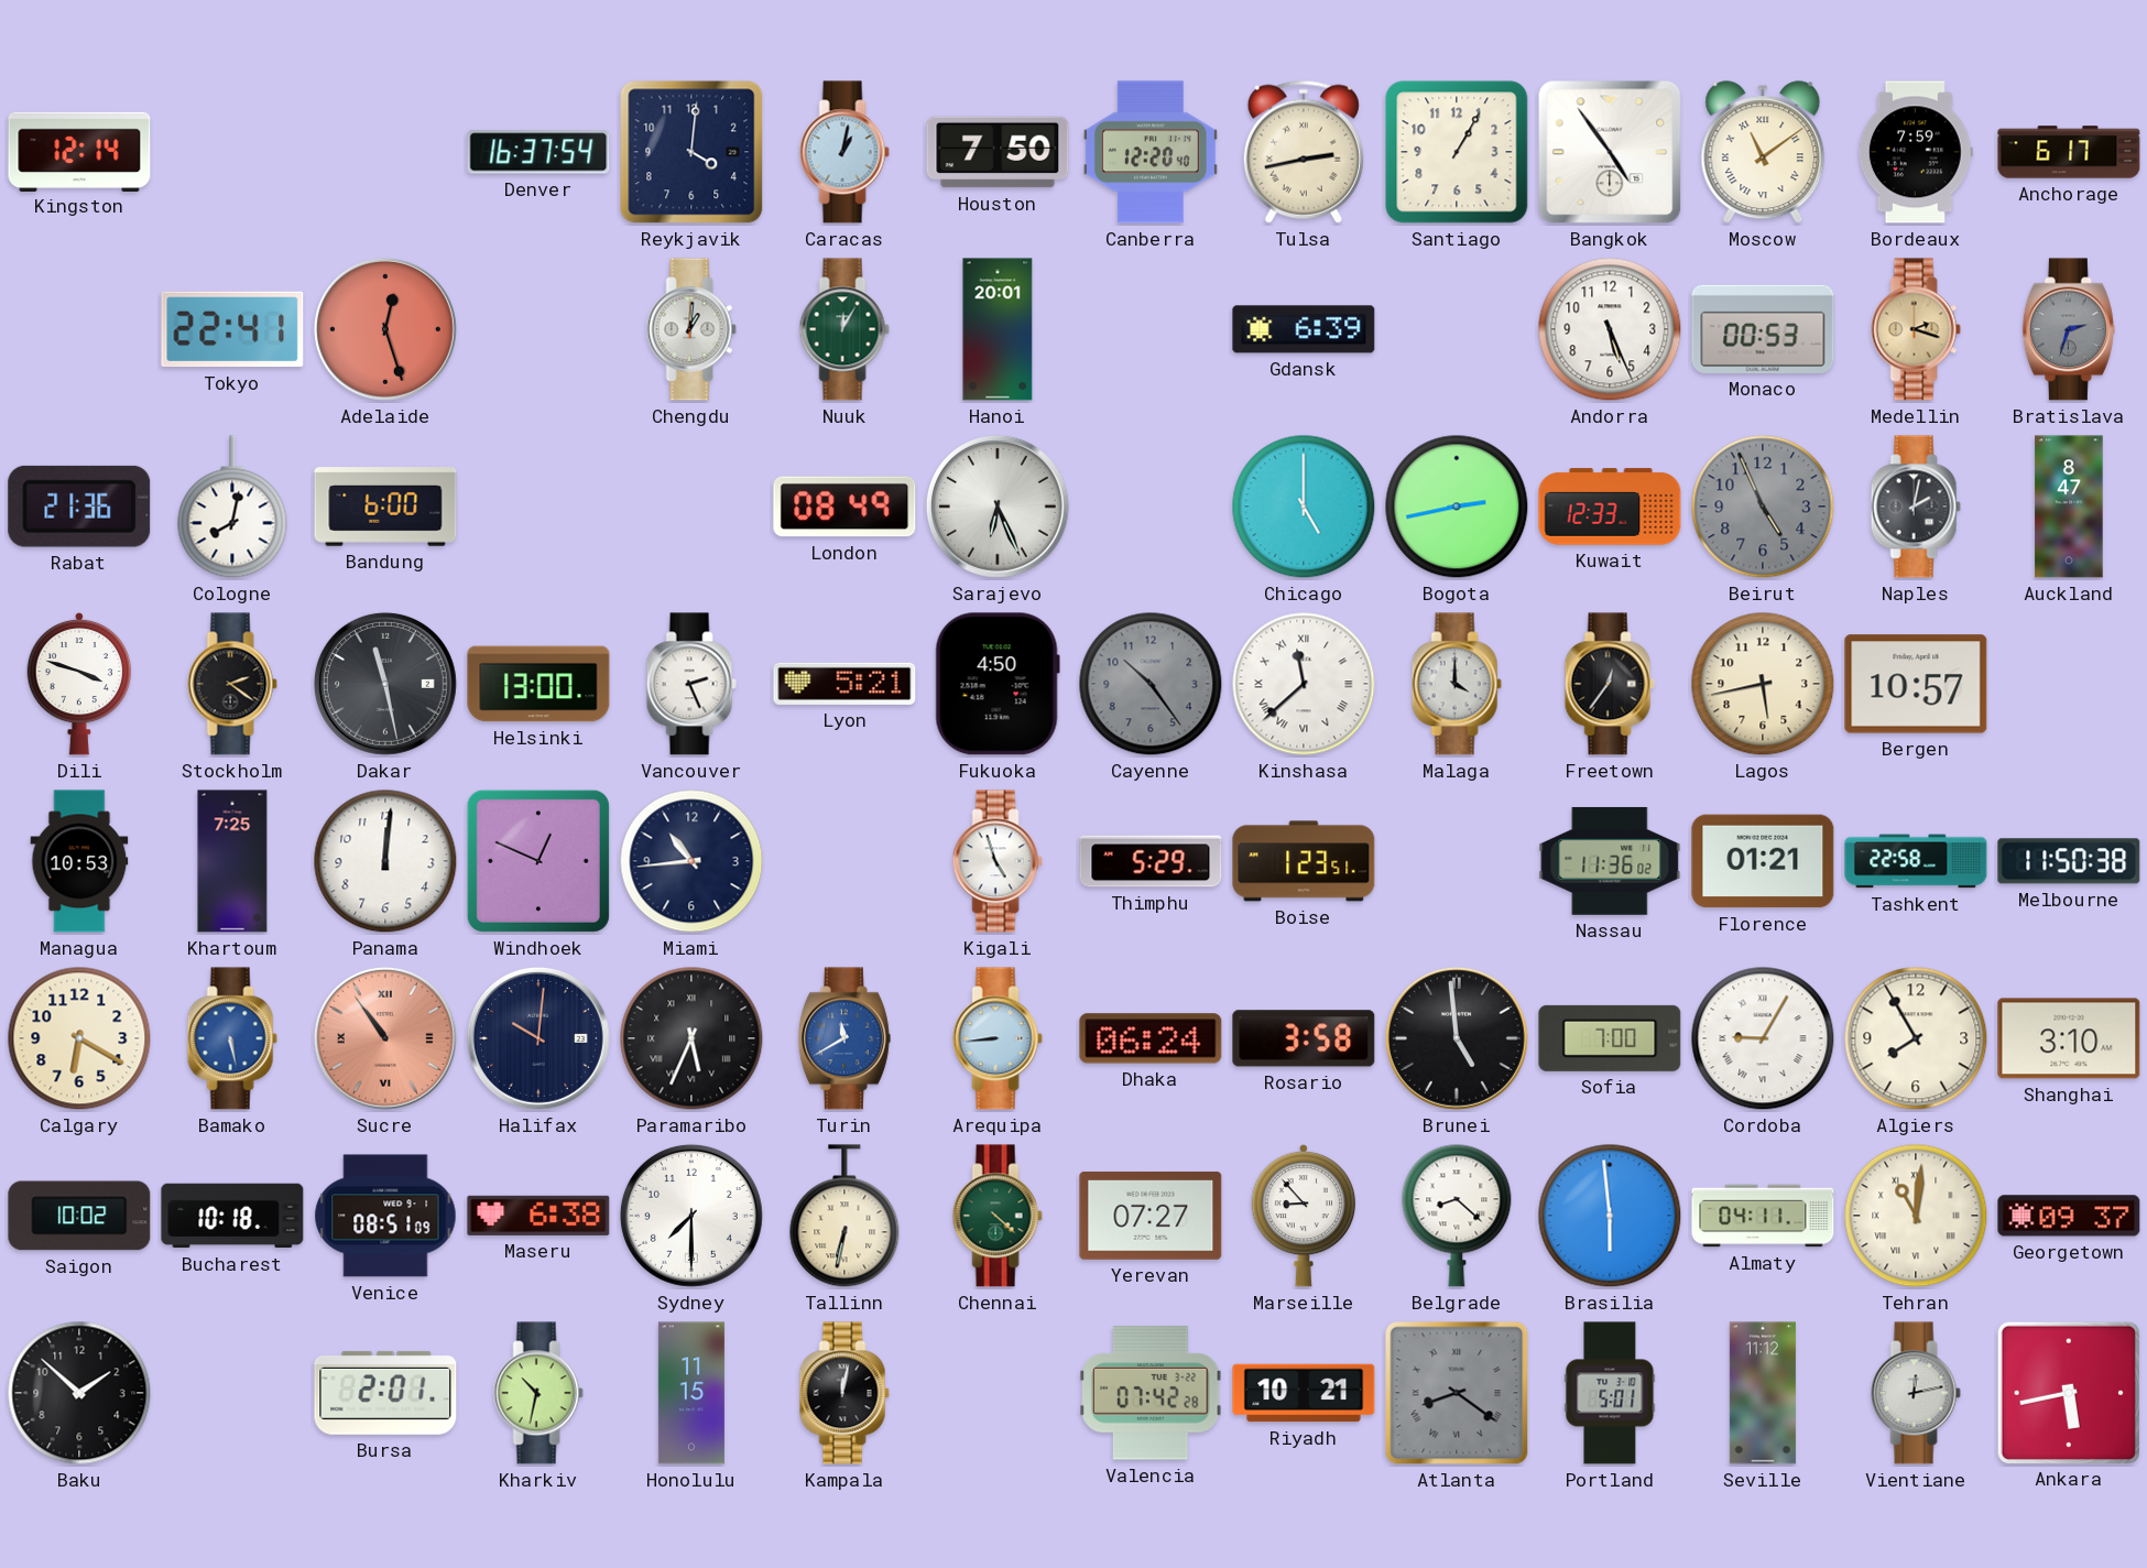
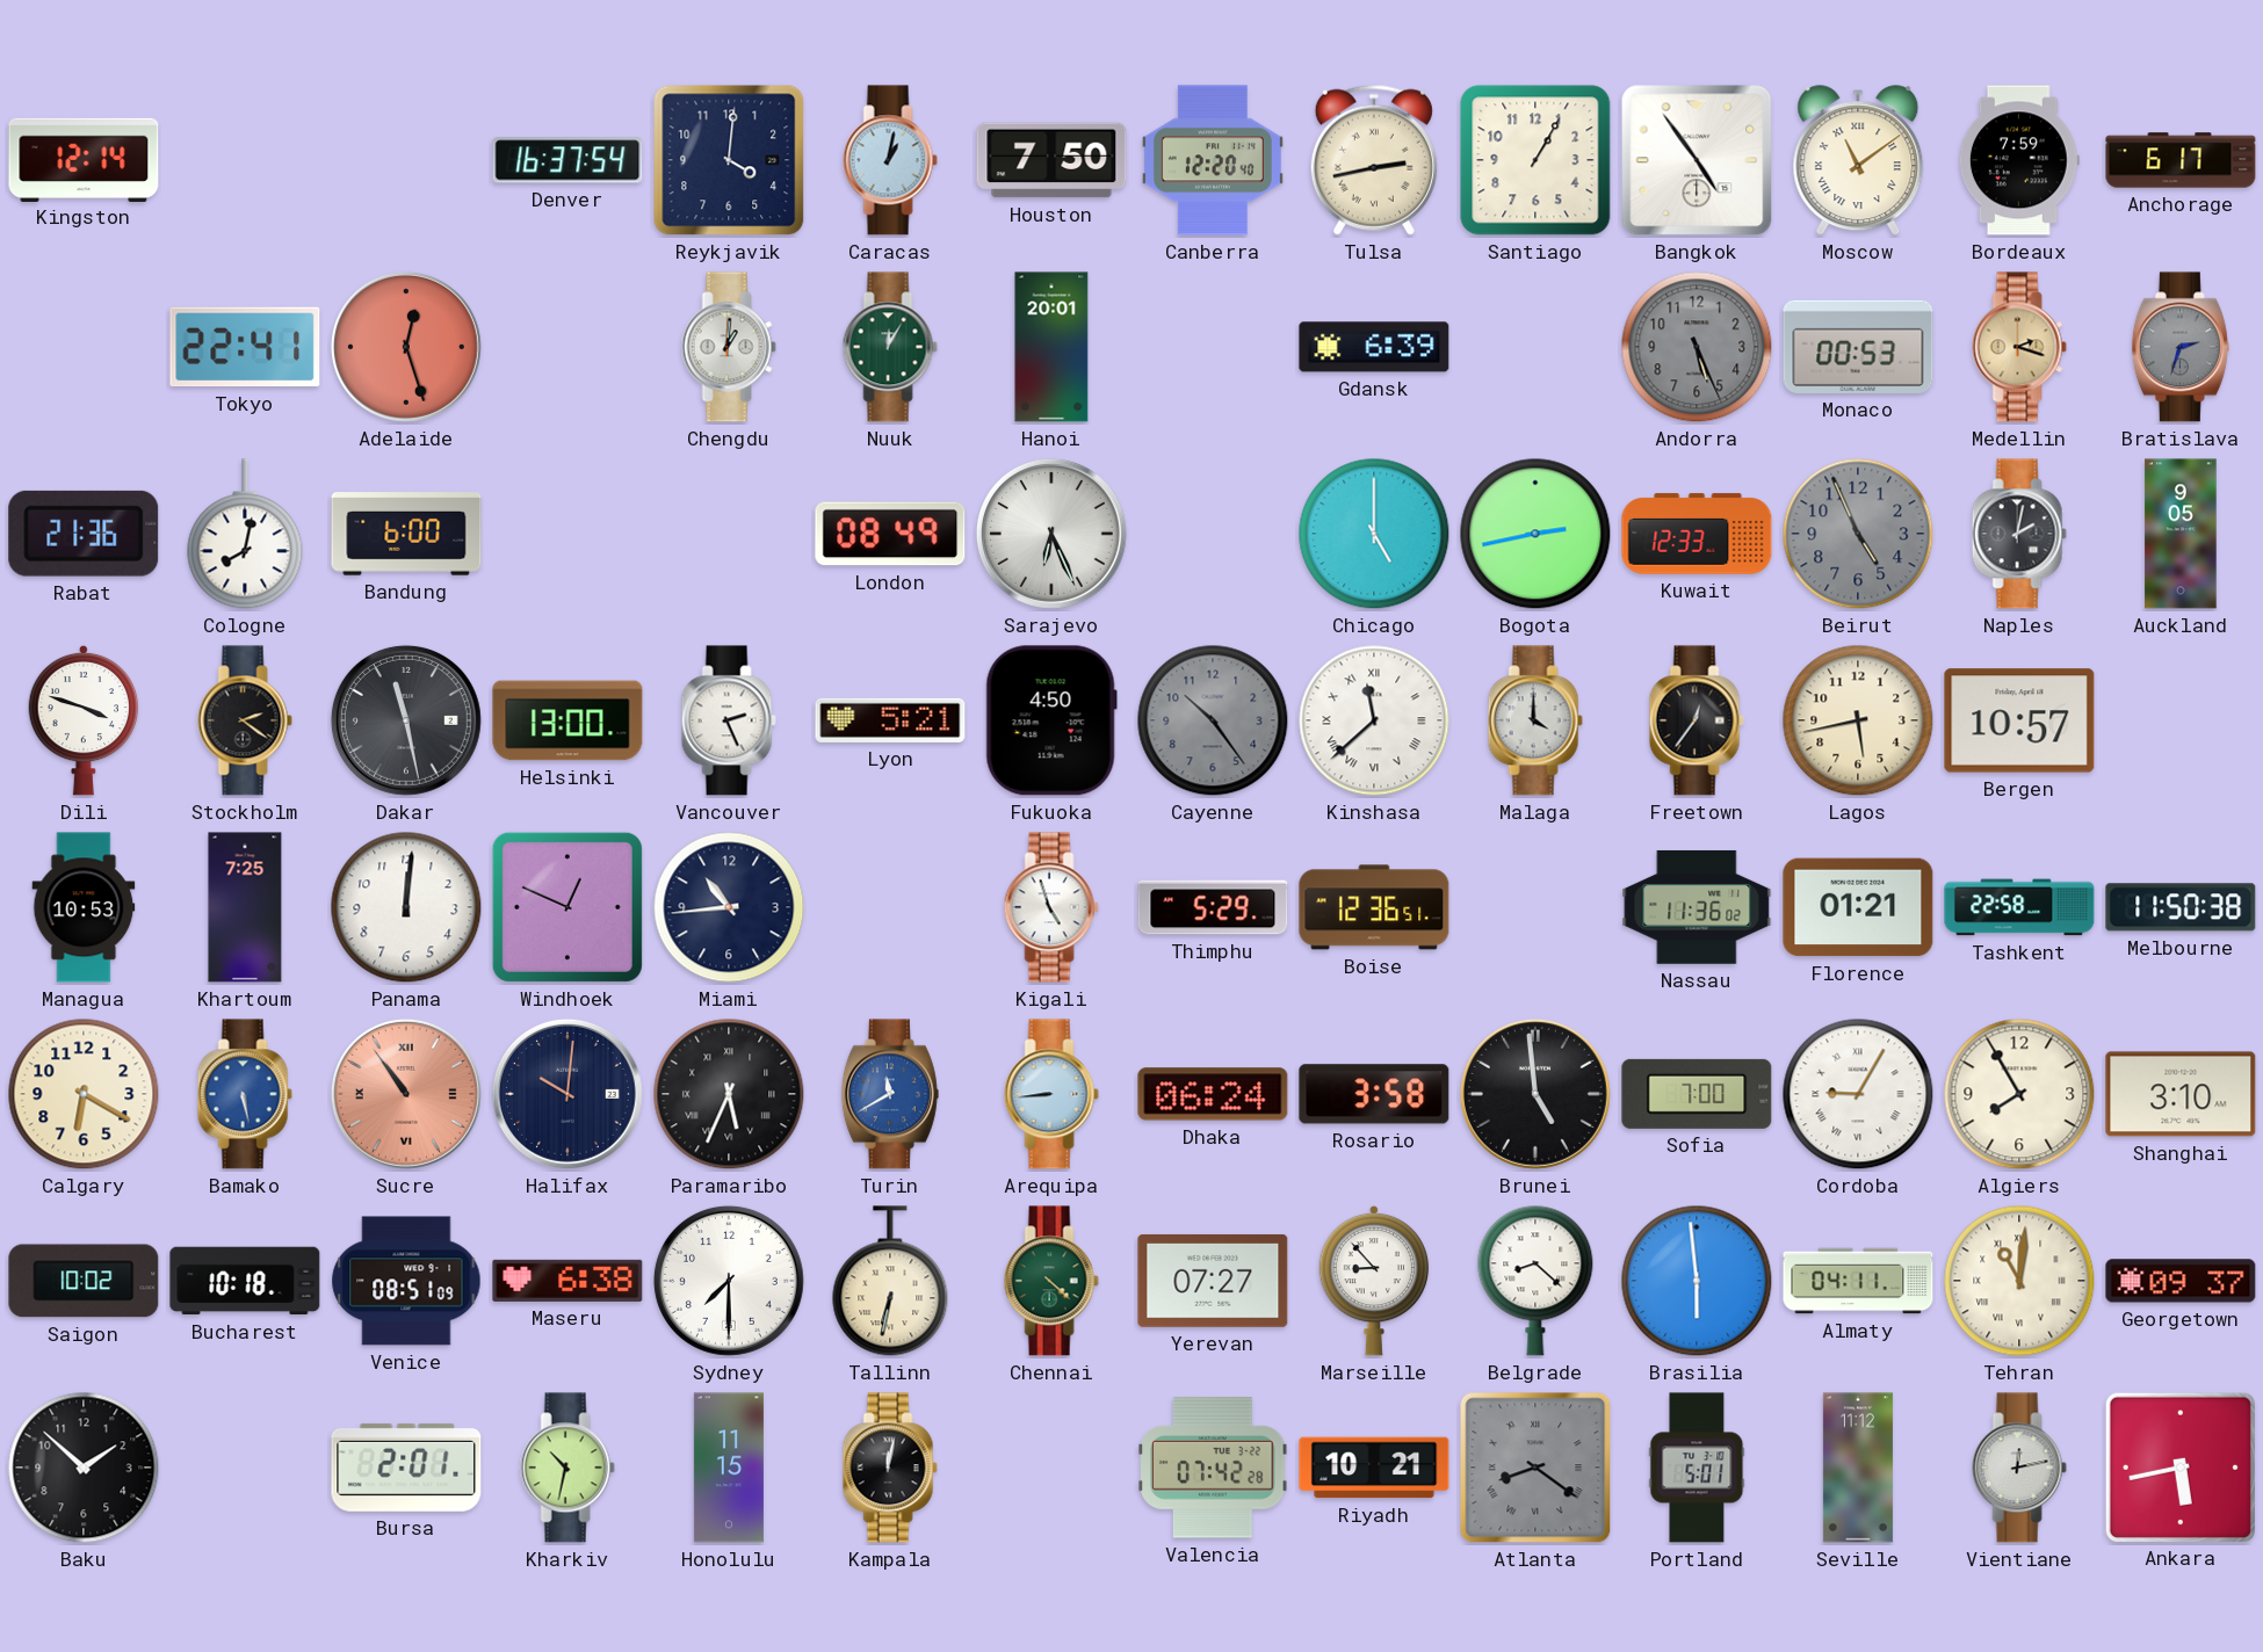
Andorra dial: white -> grey
Auckland: 8:47 -> 9:05
Boise: 1:23 -> 12:36
